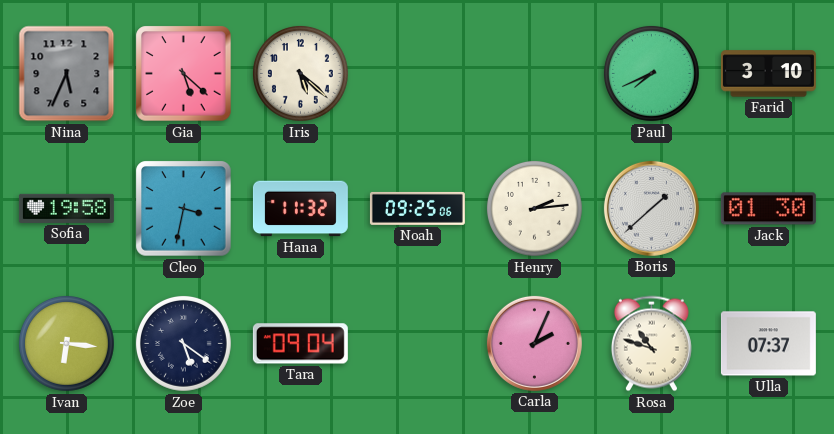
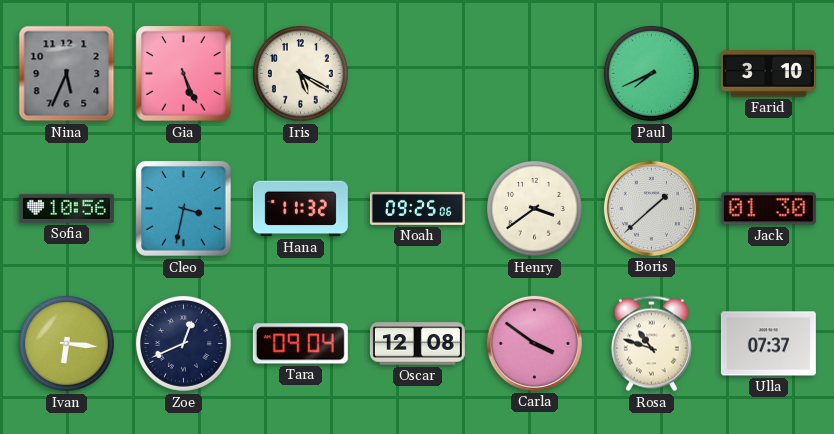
Gia: 5:22 -> 5:26
Iris: 5:22 -> 5:20
Sofia: 19:58 -> 10:56
Henry: 2:14 -> 3:39
Zoe: 5:21 -> 12:41
Oscar: none -> 12:08
Carla: 2:04 -> 3:51
